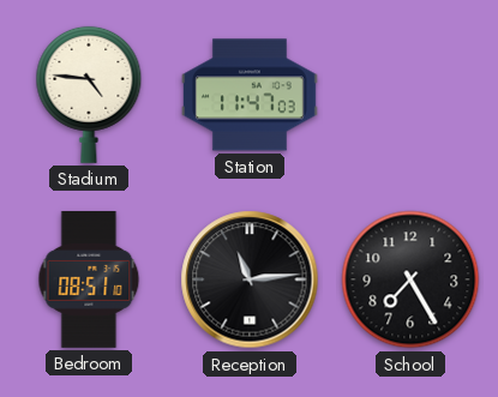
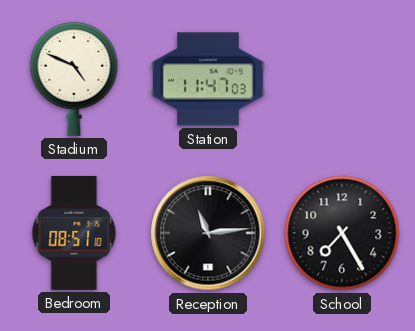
Stadium: 4:46 -> 4:49
